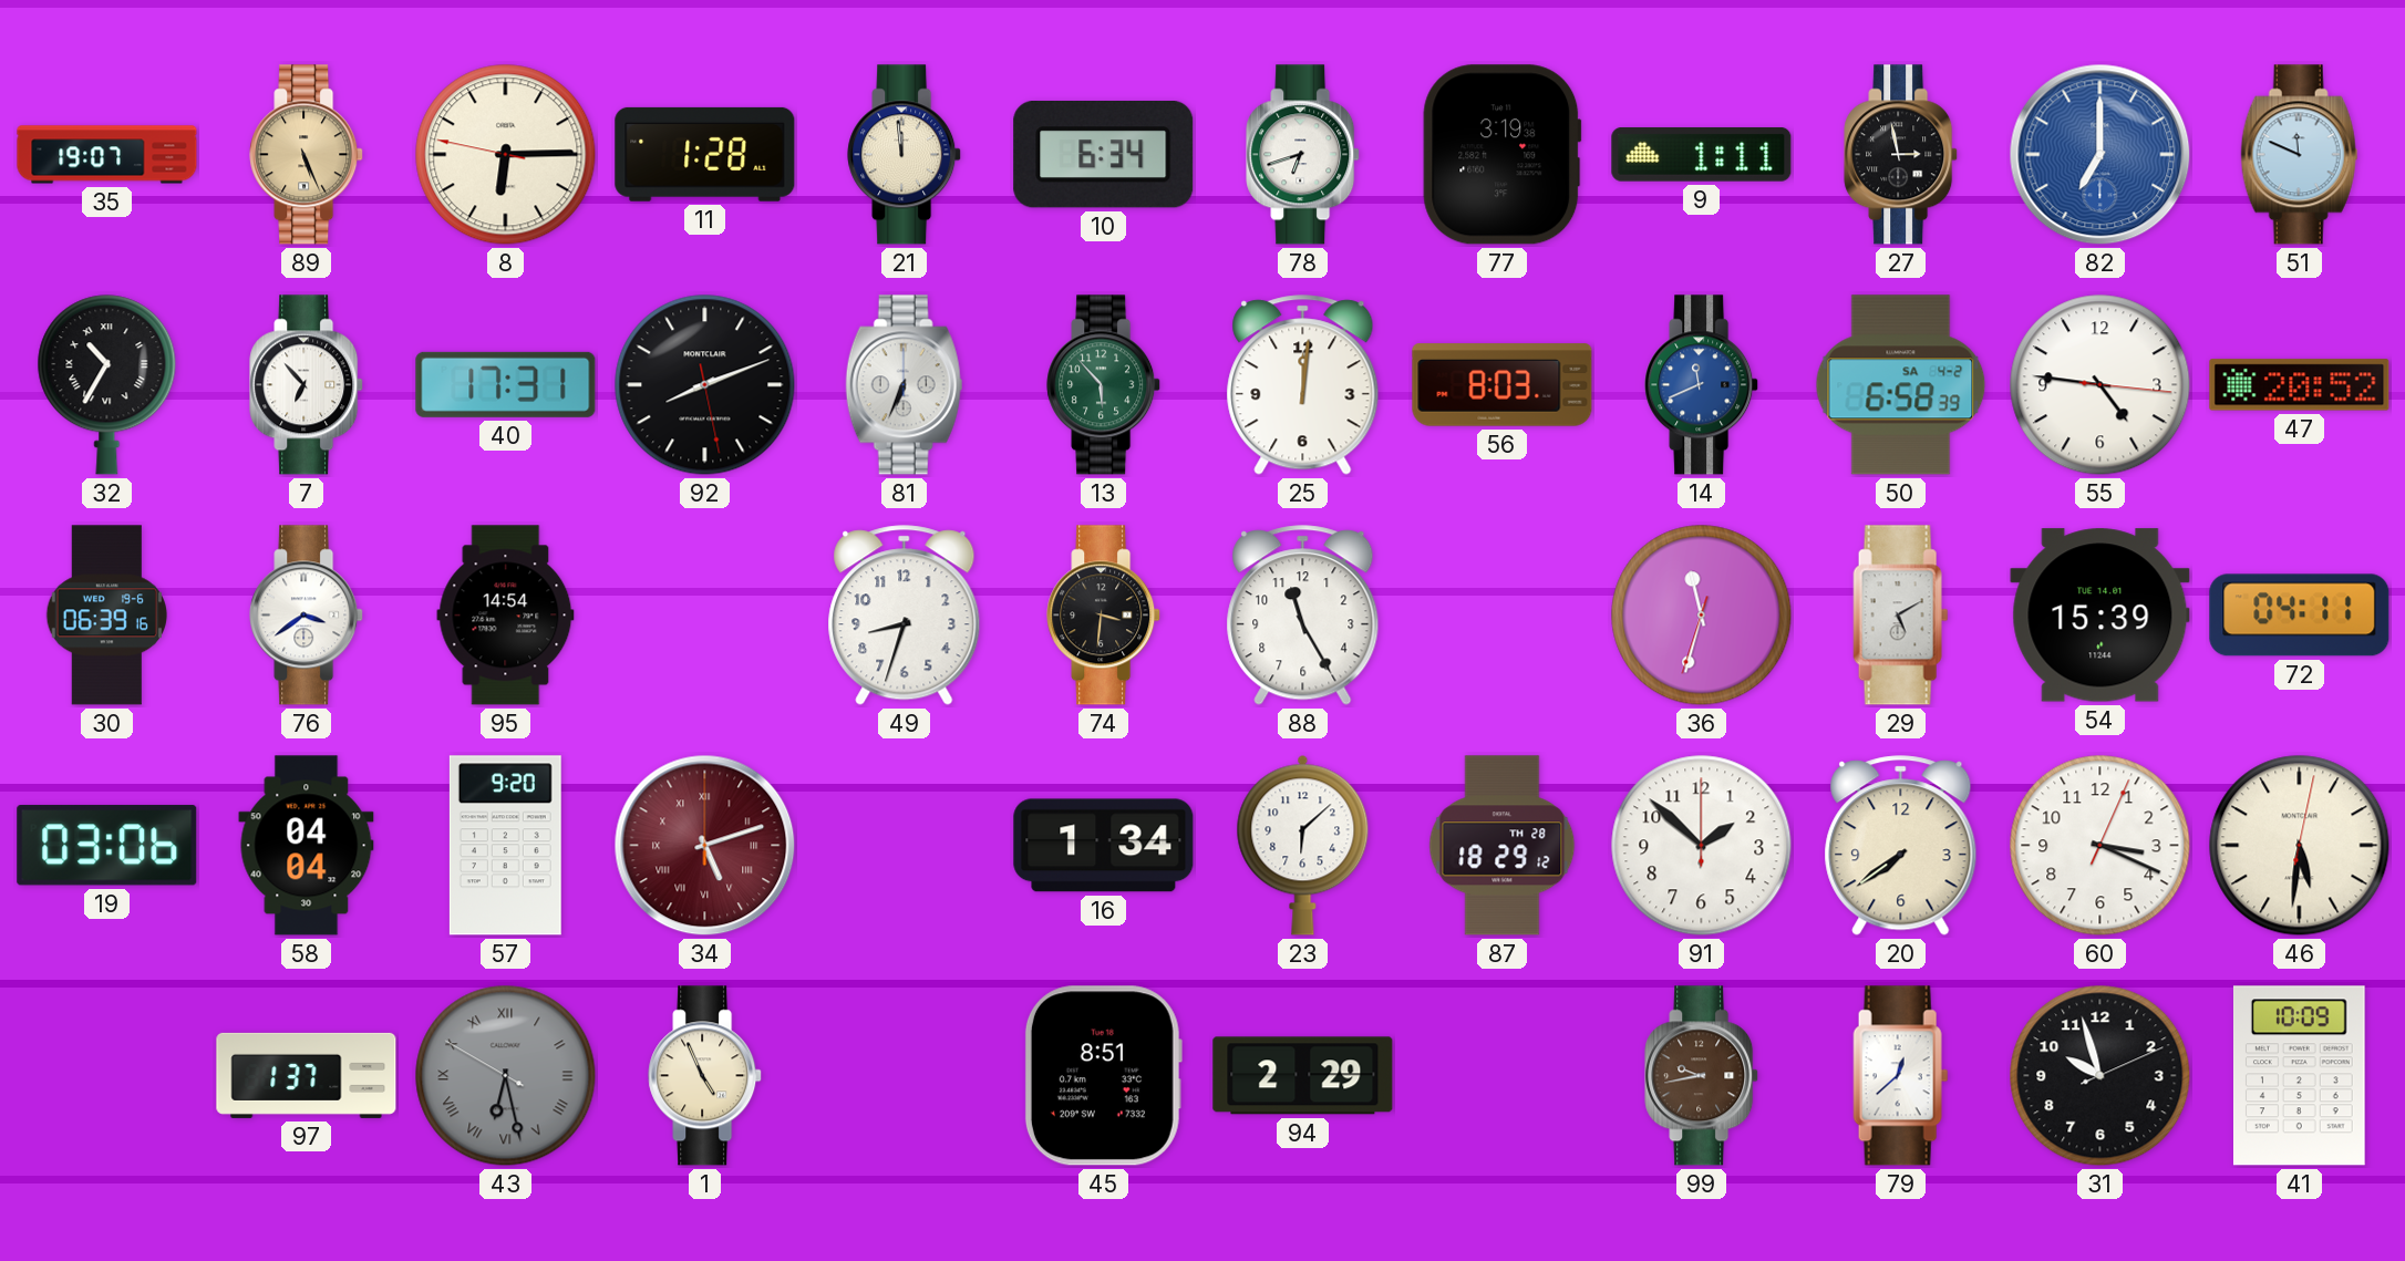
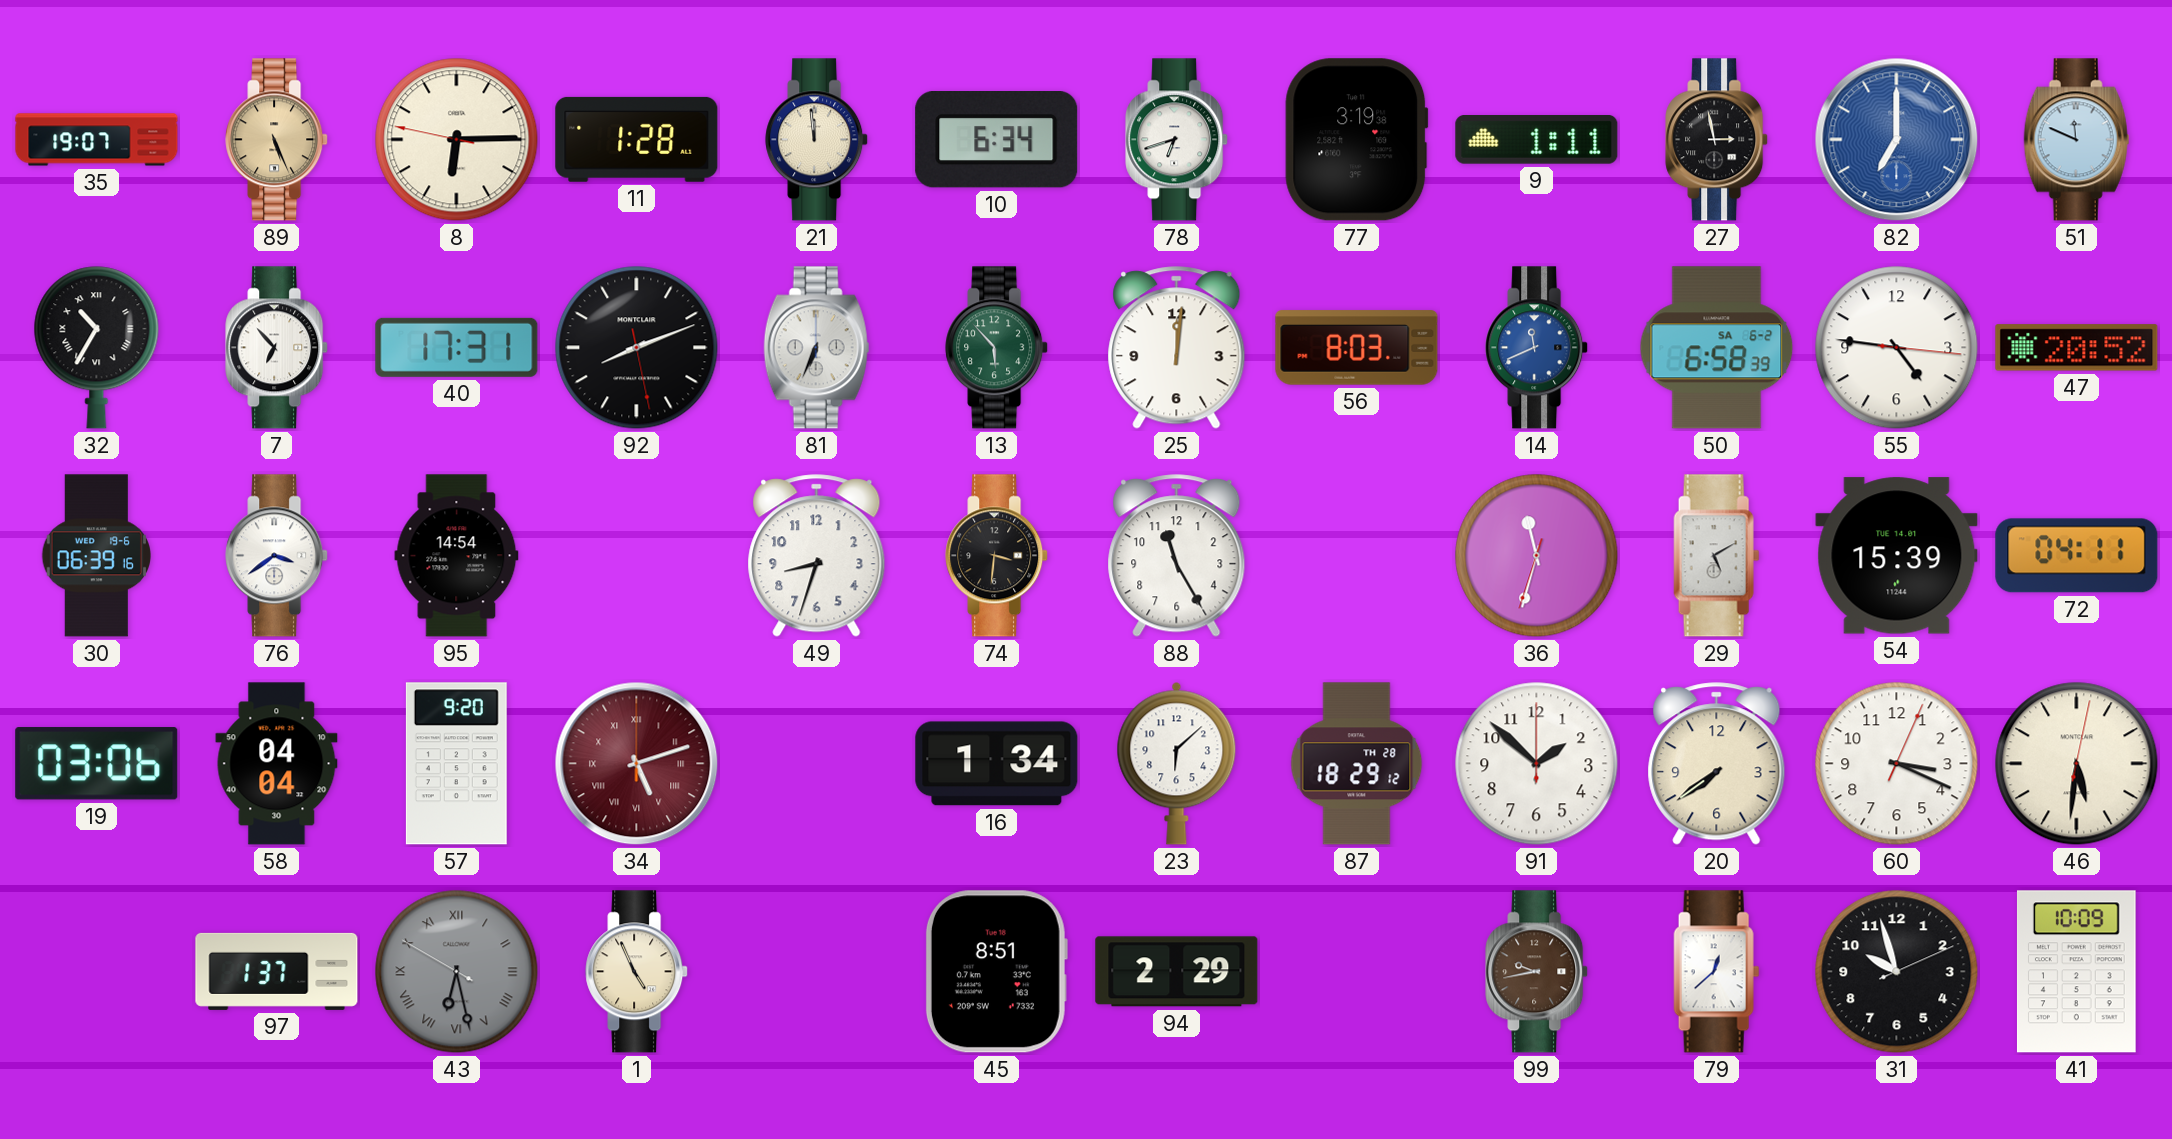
50 date: SA 4-2 -> SA 6-2
